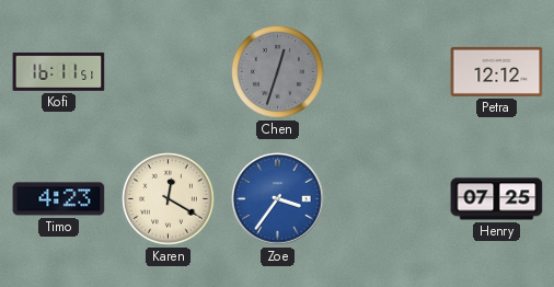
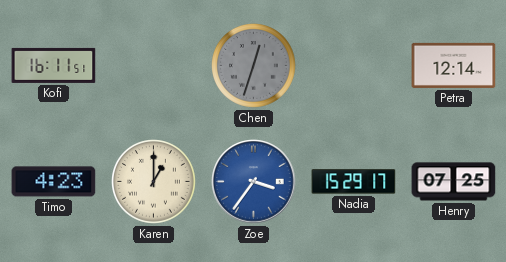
Petra: 12:12 -> 12:14
Karen: 12:20 -> 1:00
Nadia: none -> 15:29
